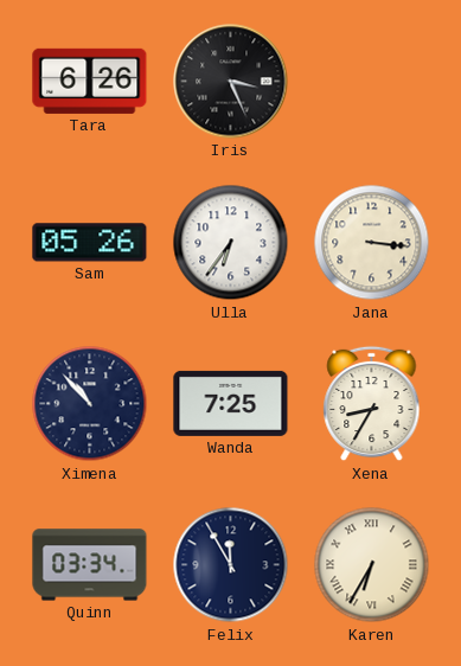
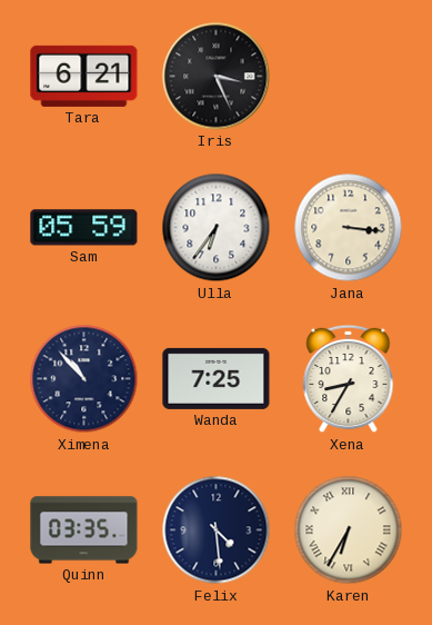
Tara: 6:26 -> 6:21
Sam: 05:26 -> 05:59
Quinn: 03:34 -> 03:35
Felix: 11:55 -> 4:29
